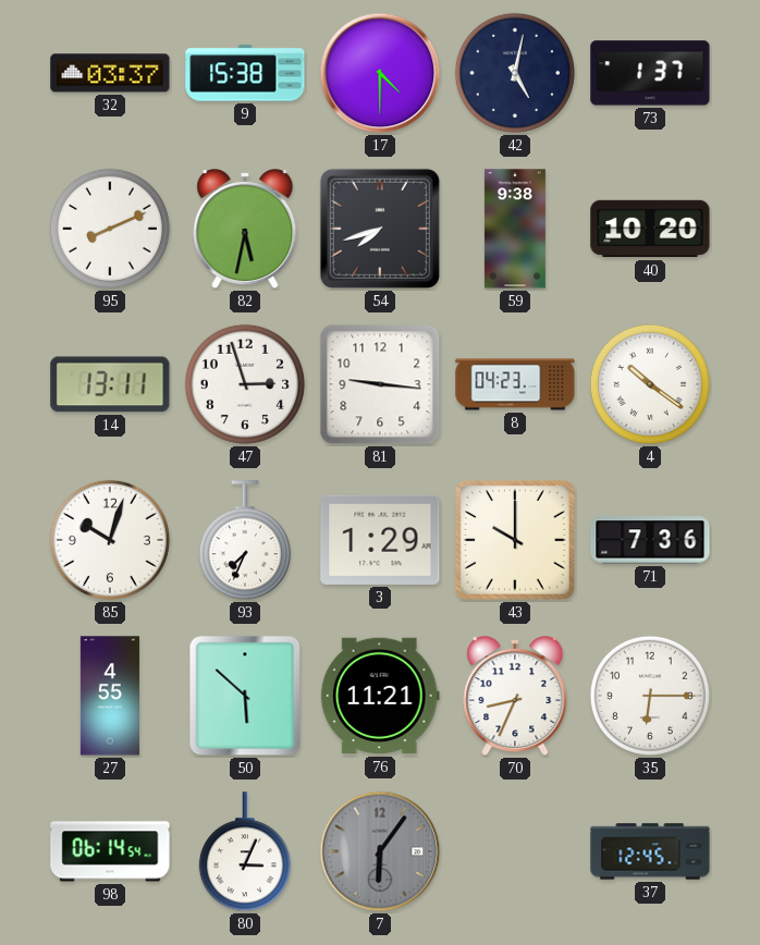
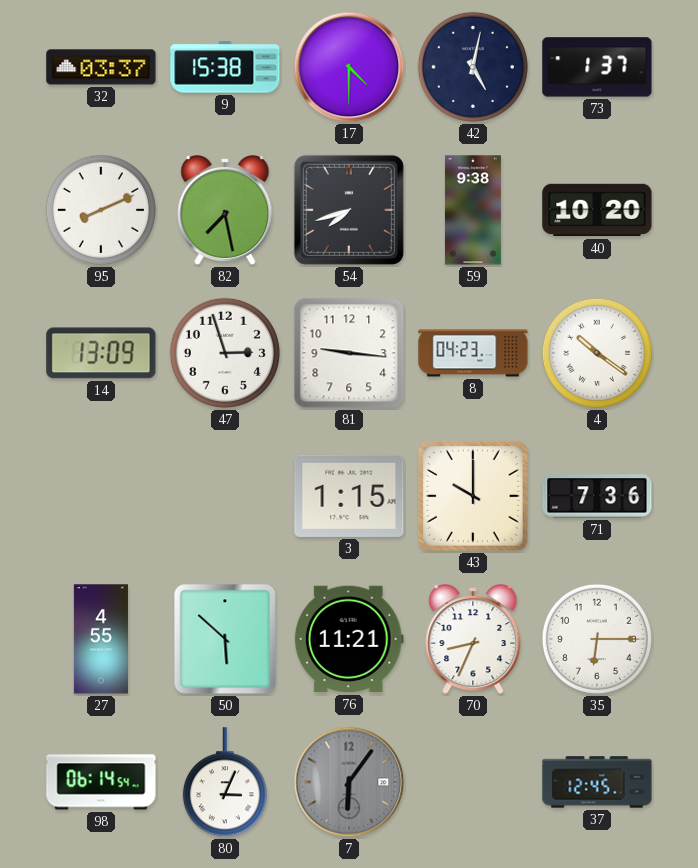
82: 5:32 -> 7:28
14: 13:11 -> 13:09
85: 10:03 -> none
93: 7:34 -> none
3: 1:29 -> 1:15
